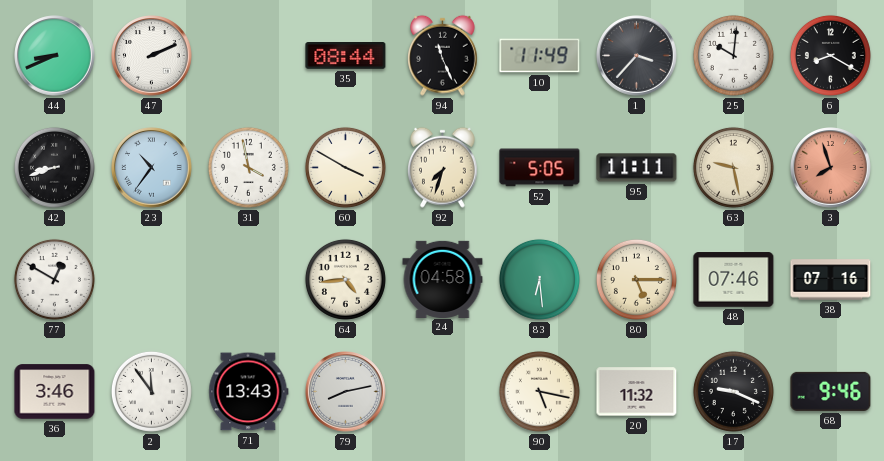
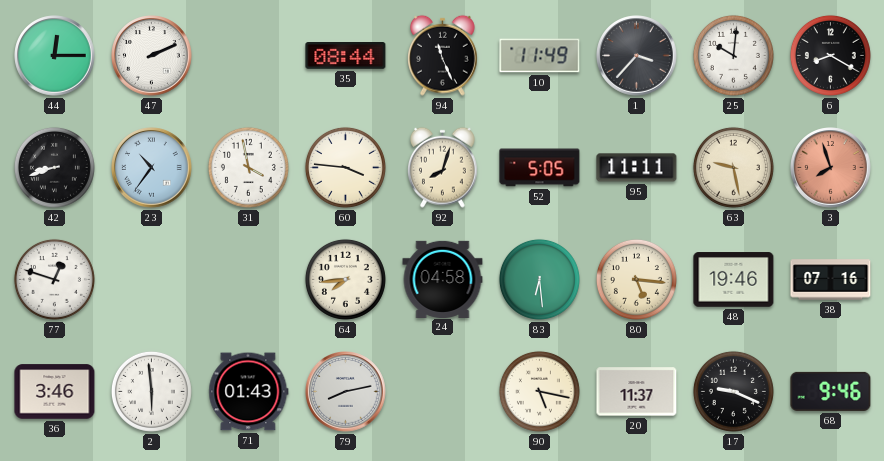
44: 8:41 -> 12:15
60: 3:50 -> 3:46
92: 7:33 -> 8:03
77: 12:50 -> 12:48
64: 4:44 -> 7:44
80: 5:15 -> 5:16
48: 07:46 -> 19:46
2: 11:54 -> 5:59
71: 13:43 -> 01:43
20: 11:32 -> 11:37
